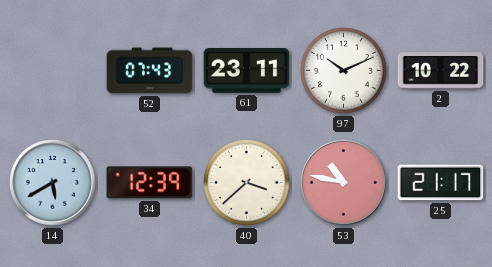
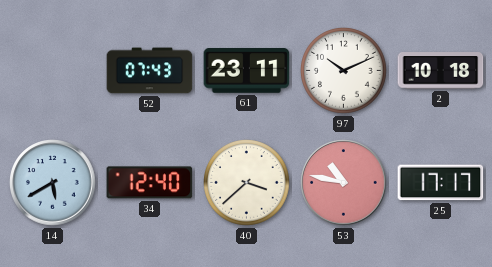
2: 10:22 -> 10:18
34: 12:39 -> 12:40
25: 21:17 -> 17:17
